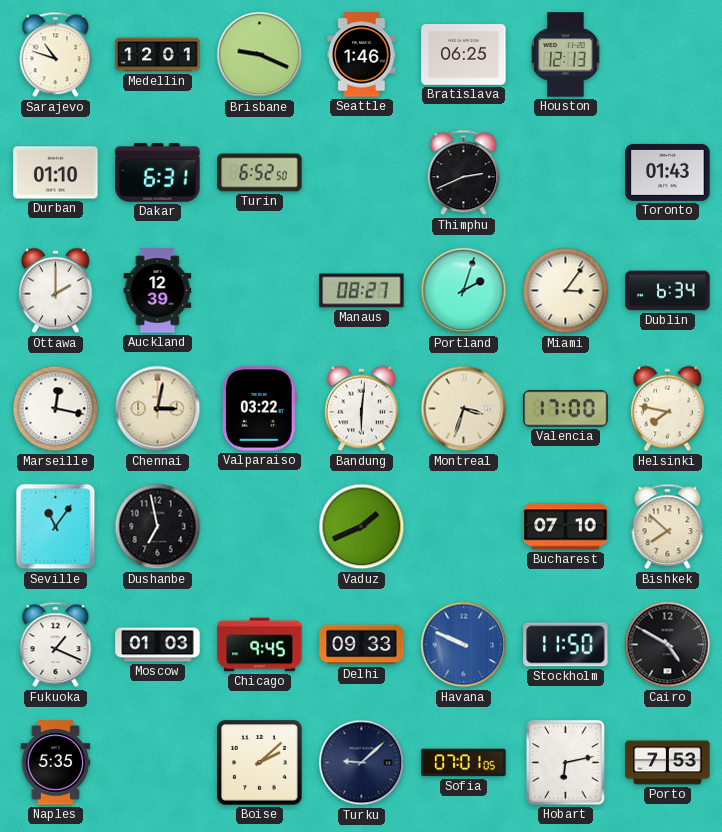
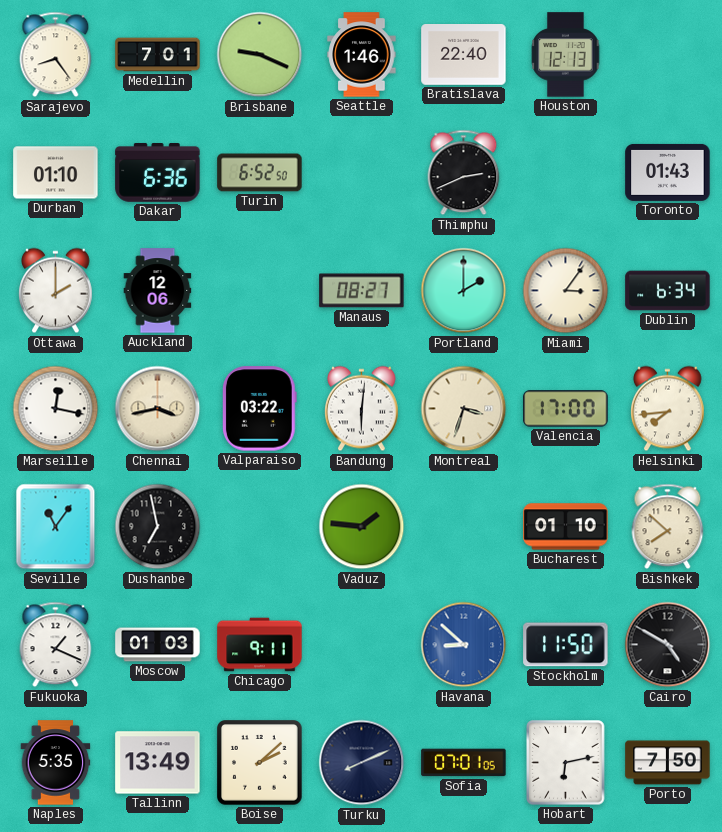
Sarajevo: 10:48 -> 8:24
Medellin: 12:01 -> 7:01
Bratislava: 06:25 -> 22:40
Dakar: 6:31 -> 6:36
Auckland: 12:39 -> 12:06
Portland: 2:03 -> 2:00
Chennai: 3:02 -> 3:43
Helsinki: 7:47 -> 7:44
Vaduz: 1:41 -> 1:46
Bucharest: 07:10 -> 01:10
Chicago: 9:45 -> 9:11
Delhi: 09:33 -> none
Havana: 9:49 -> 8:52
Tallinn: none -> 13:49
Turku: 9:08 -> 8:11
Porto: 7:53 -> 7:50
